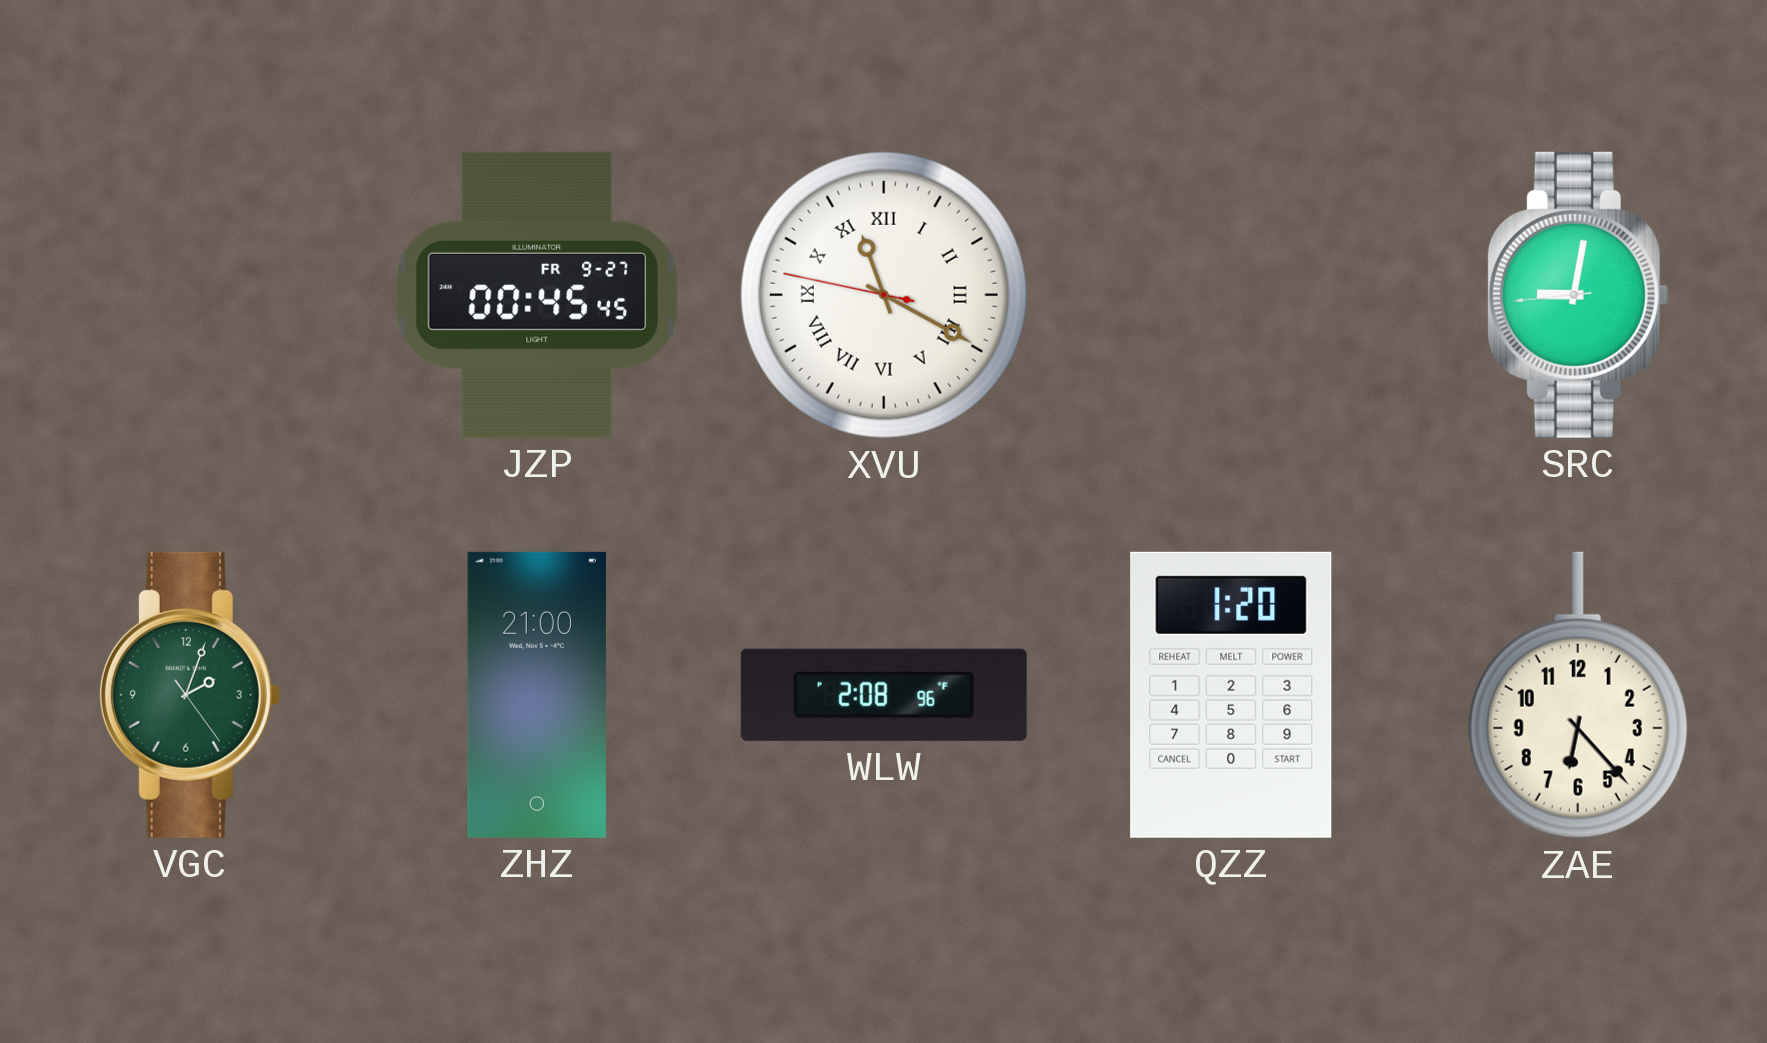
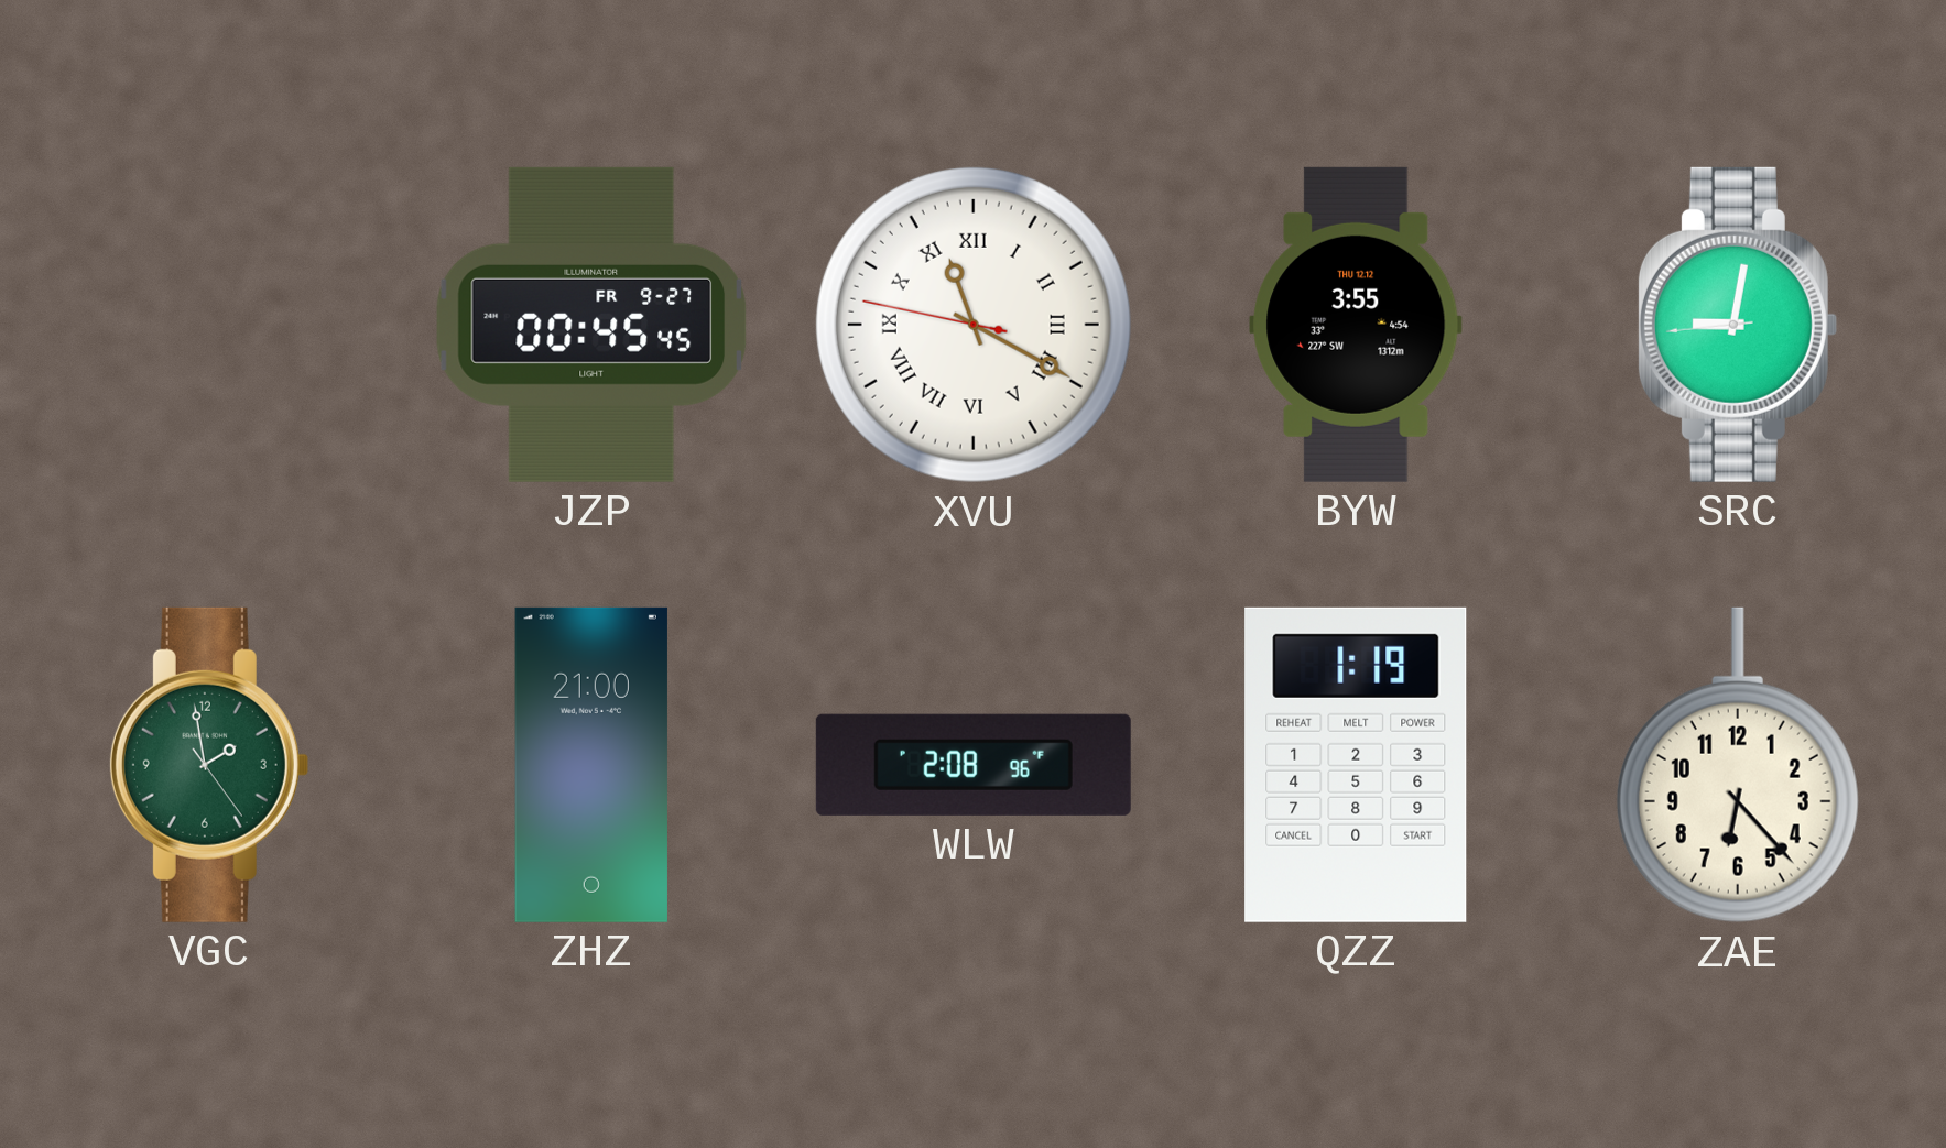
BYW: none -> 3:55
VGC: 2:03 -> 1:58
QZZ: 1:20 -> 1:19
